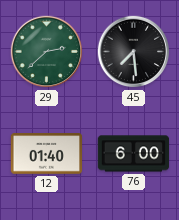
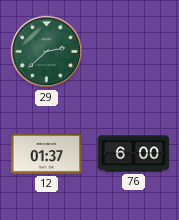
45: 7:29 -> none
12: 01:40 -> 01:37
